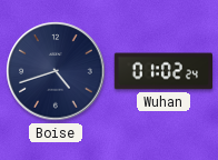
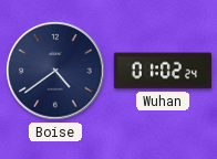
Boise: 4:42 -> 4:39
